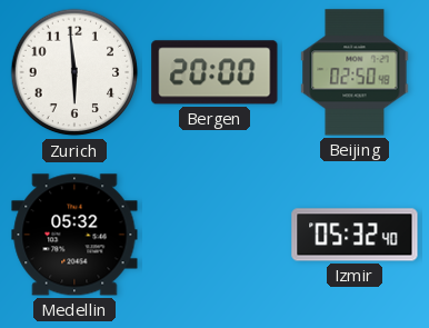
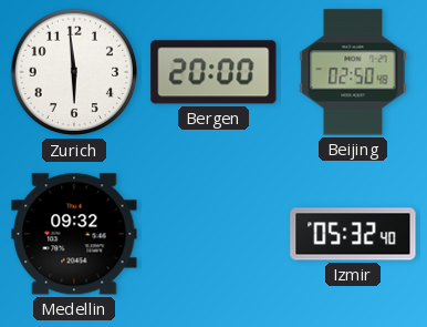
Medellin: 05:32 -> 09:32
